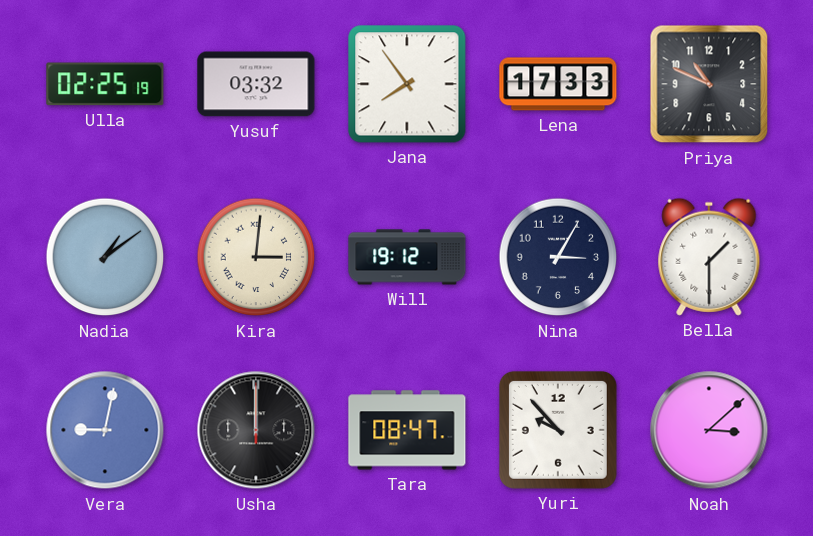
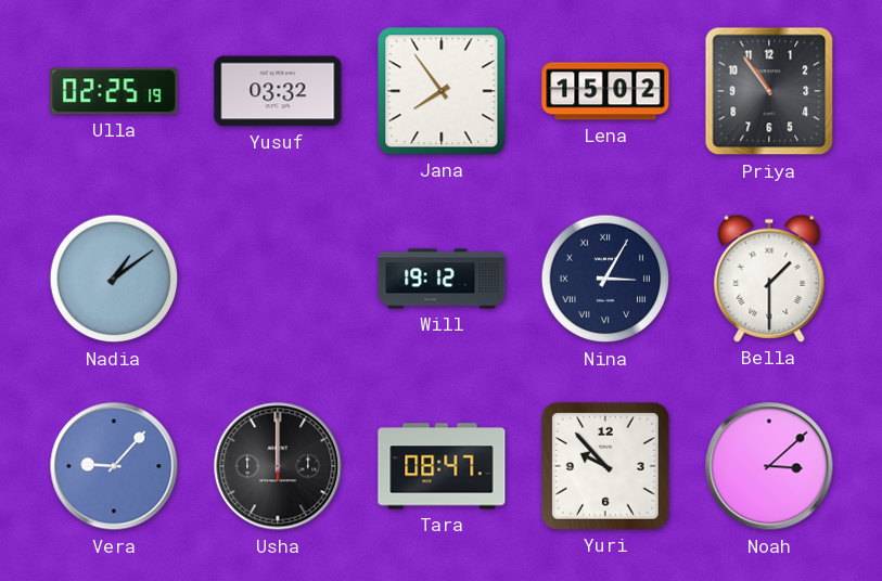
Lena: 17:33 -> 15:02
Priya: 10:49 -> 10:54
Kira: 3:01 -> none
Nina numerals: Arabic -> Roman
Vera: 9:02 -> 9:07
